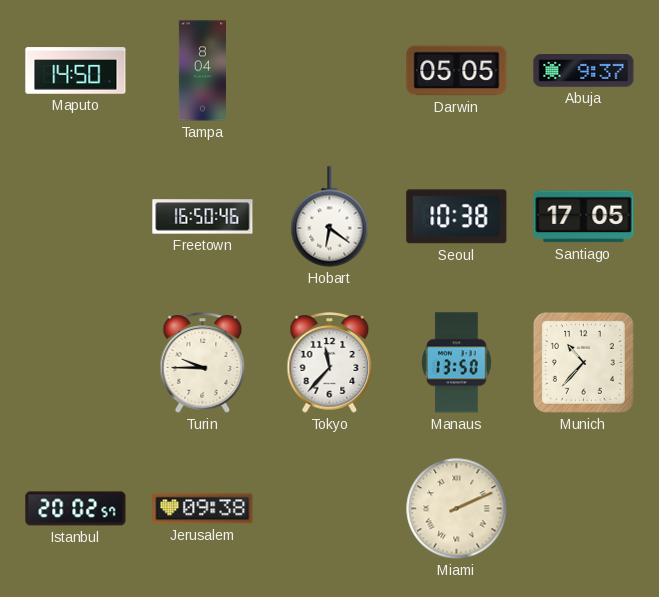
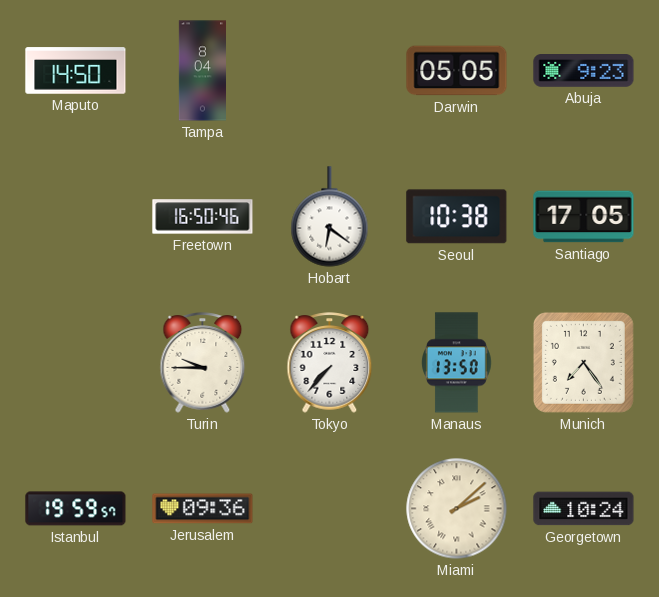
Abuja: 9:37 -> 9:23
Tokyo: 11:37 -> 7:37
Munich: 10:37 -> 7:24
Istanbul: 20:02 -> 19:59
Jerusalem: 09:38 -> 09:36
Miami: 2:11 -> 2:08
Georgetown: none -> 10:24
